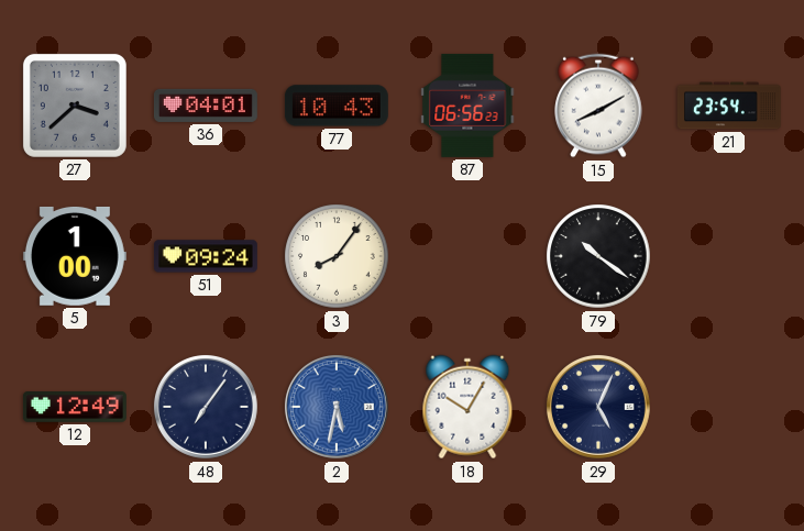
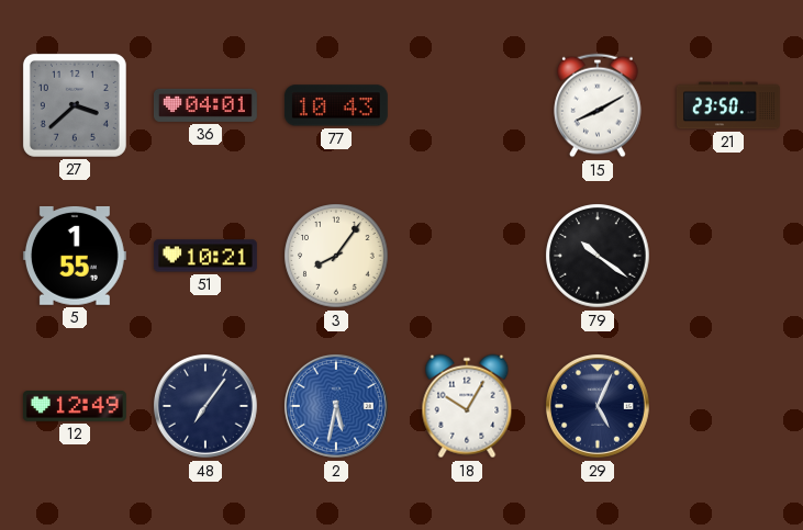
87: 06:56 -> none
21: 23:54 -> 23:50
5: 1:00 -> 1:55
51: 09:24 -> 10:21
